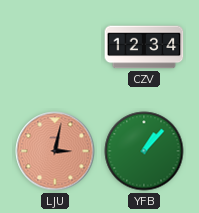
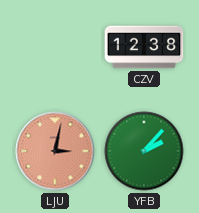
CZV: 12:34 -> 12:38
YFB: 1:07 -> 2:07
